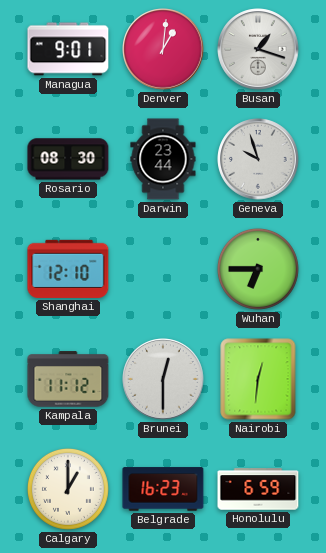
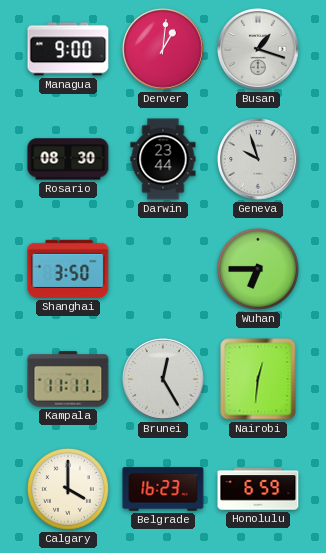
Managua: 9:01 -> 9:00
Shanghai: 12:10 -> 3:50
Kampala: 11:12 -> 11:11
Brunei: 12:30 -> 12:25
Calgary: 1:00 -> 4:00
